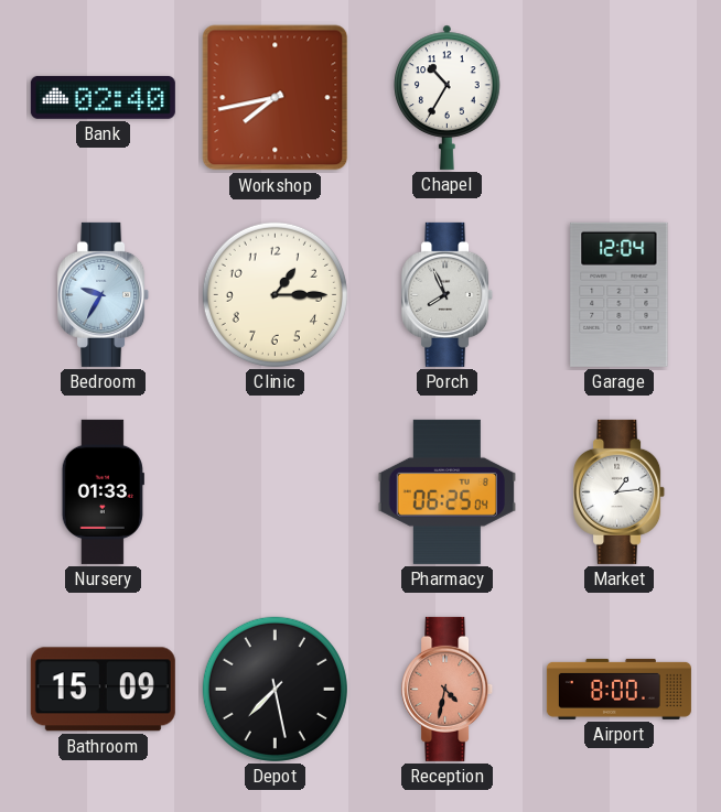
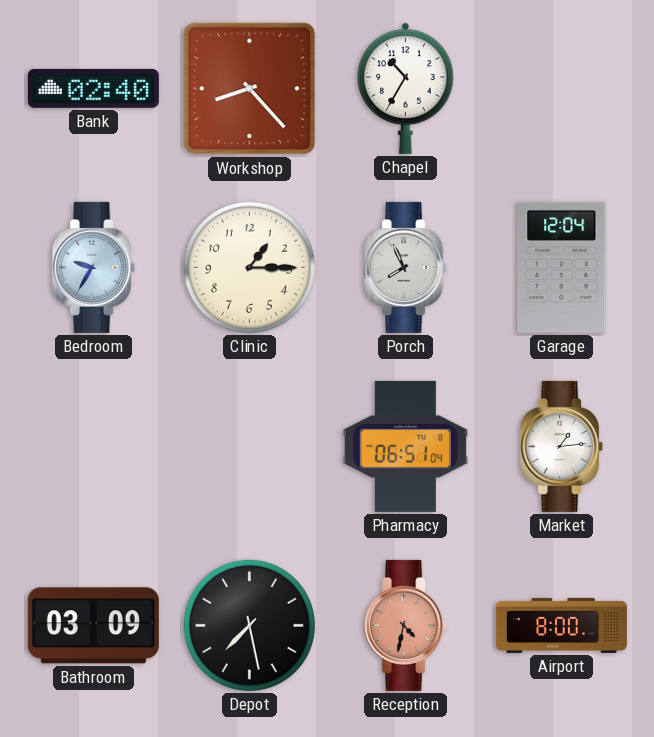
Workshop: 7:43 -> 8:23
Nursery: 01:33 -> none
Pharmacy: 06:25 -> 06:51
Bathroom: 15:09 -> 03:09
